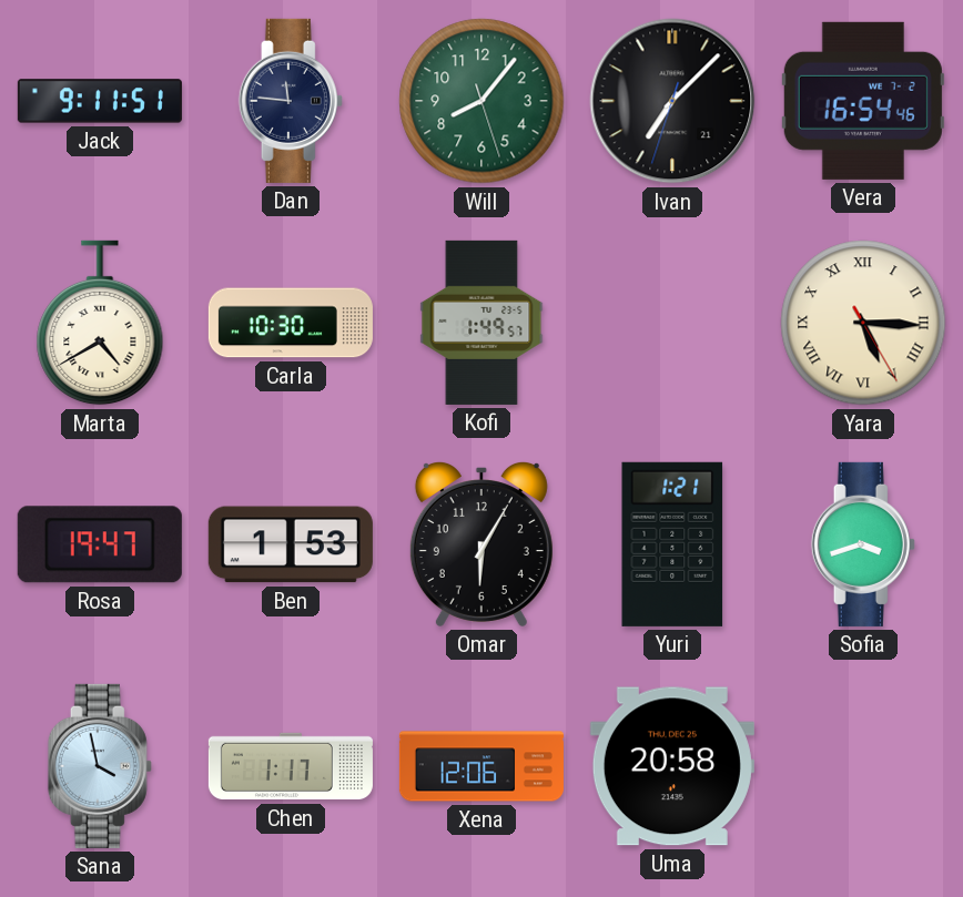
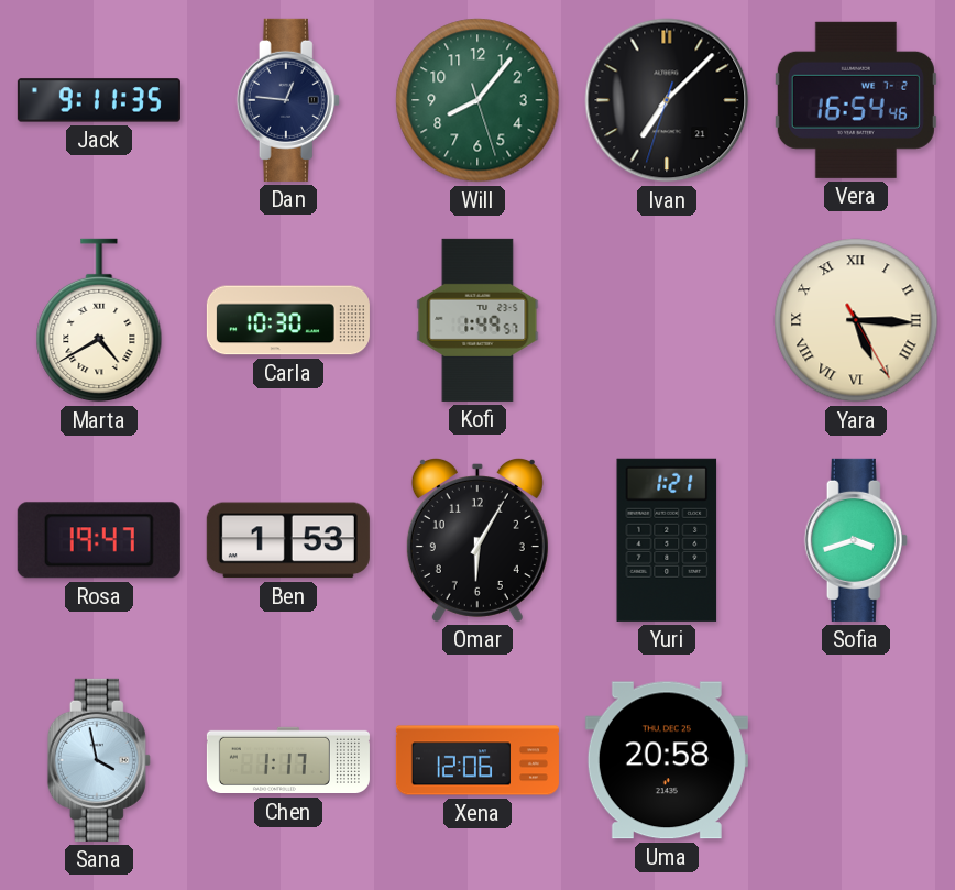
Jack: 9:11:51 -> 9:11:35
Dan: 11:46 -> 12:46
